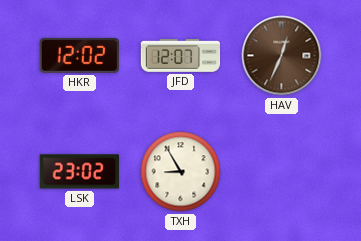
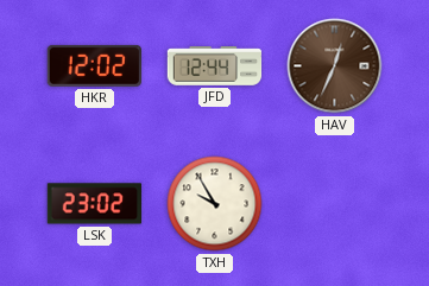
JFD: 12:07 -> 12:44
TXH: 8:55 -> 9:55
